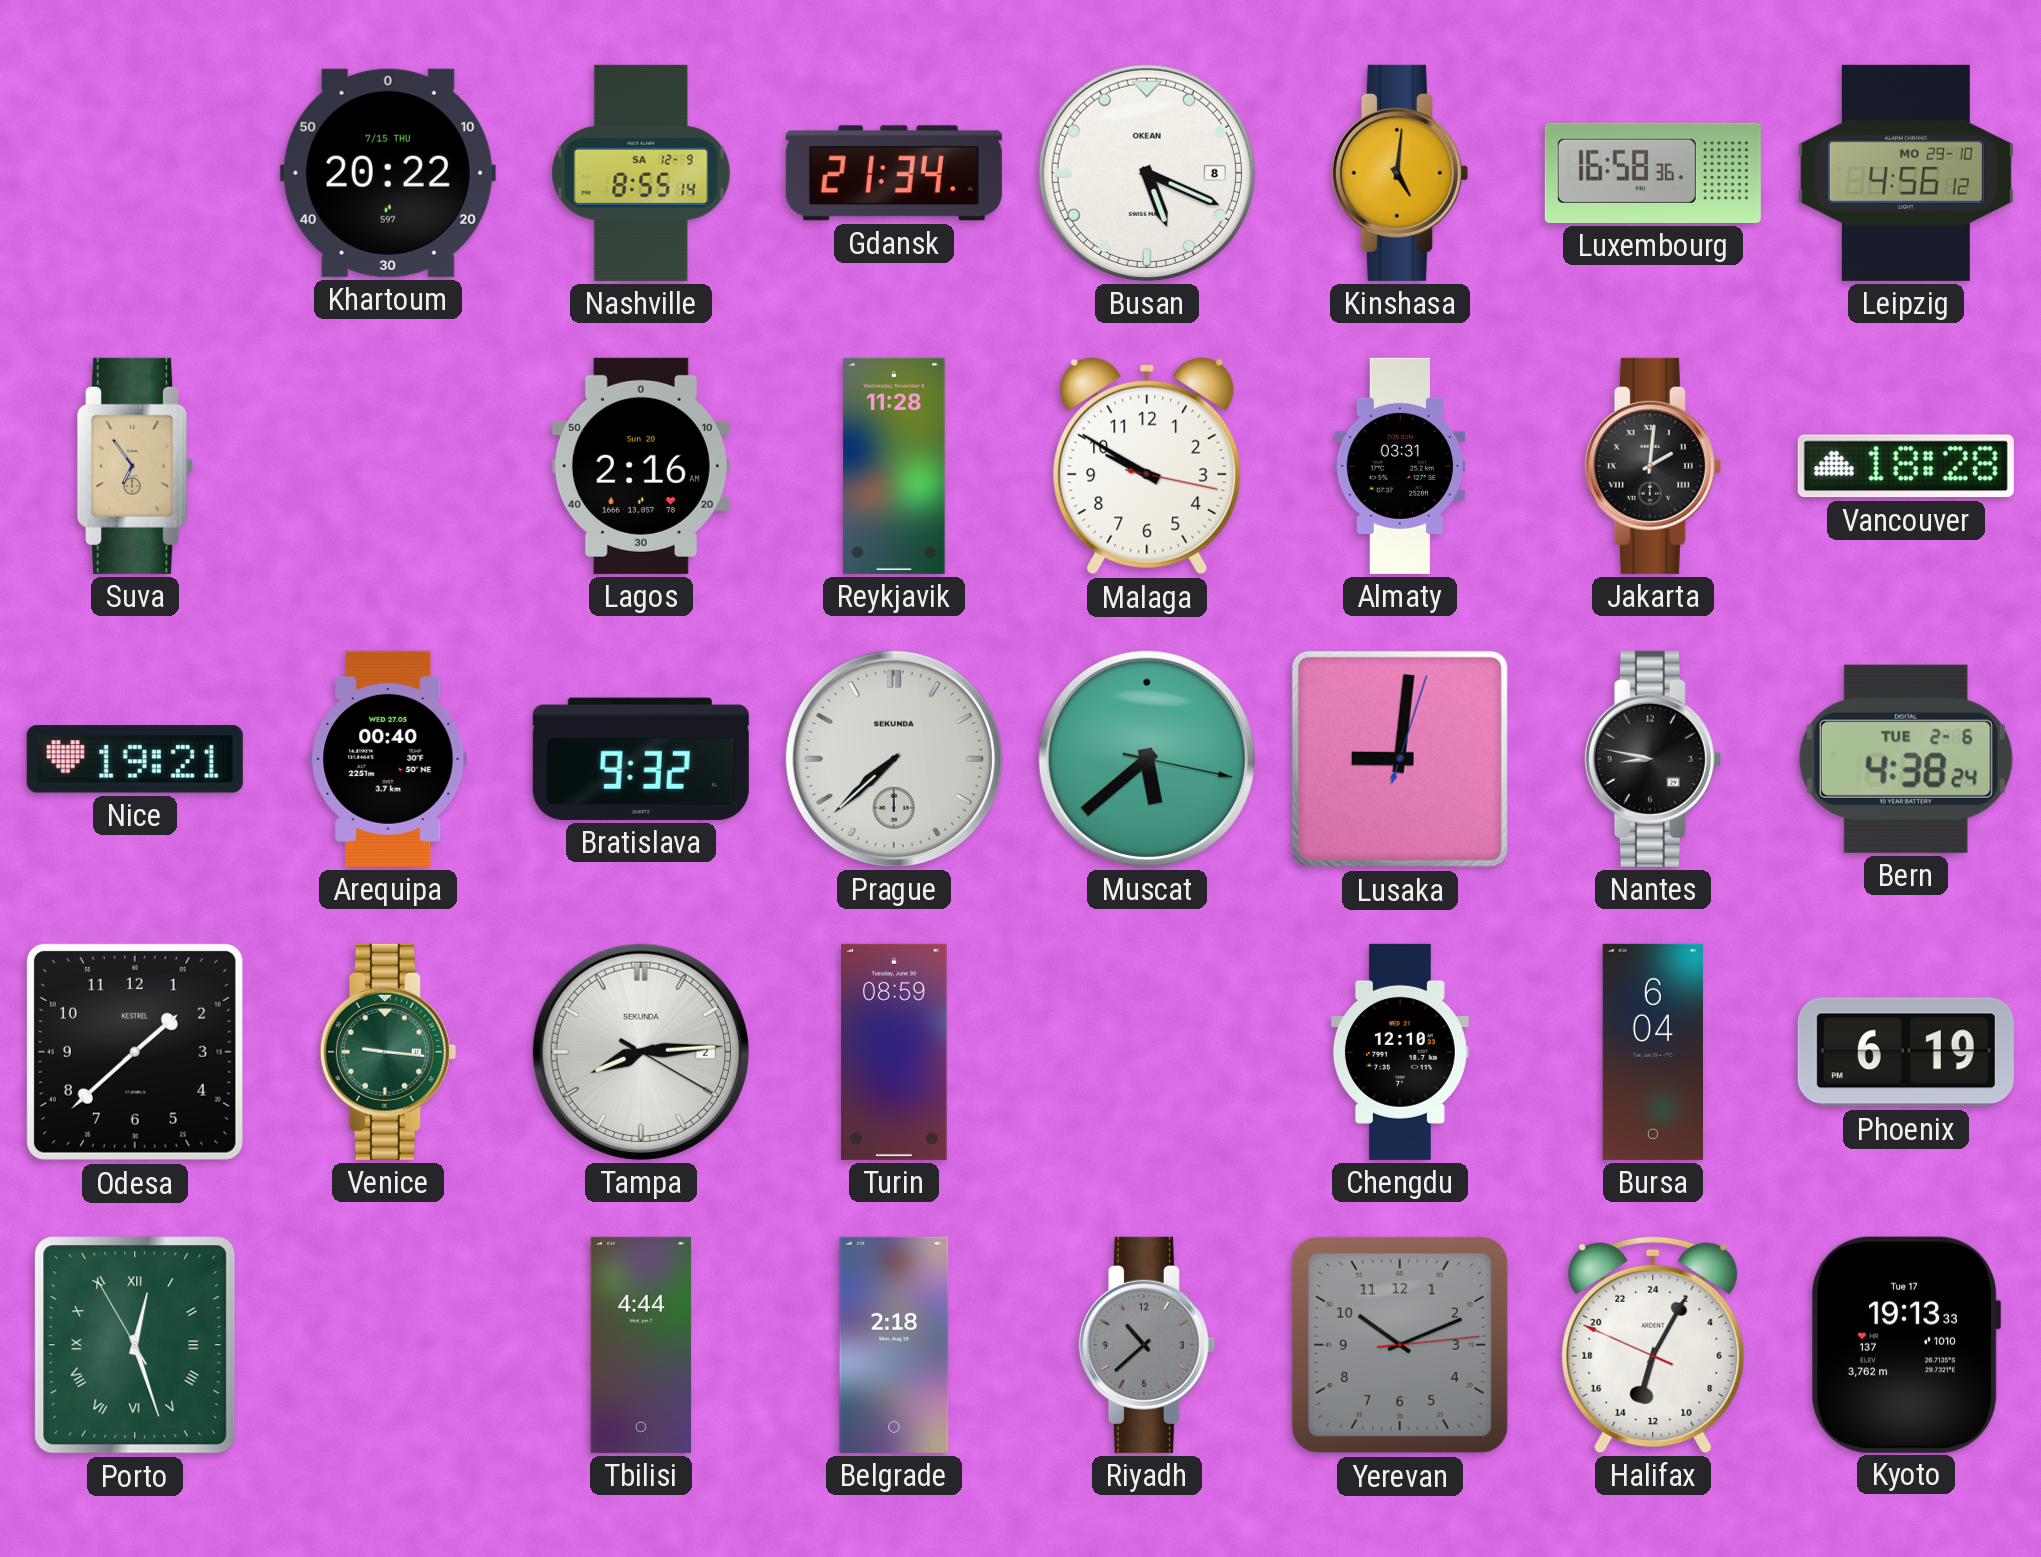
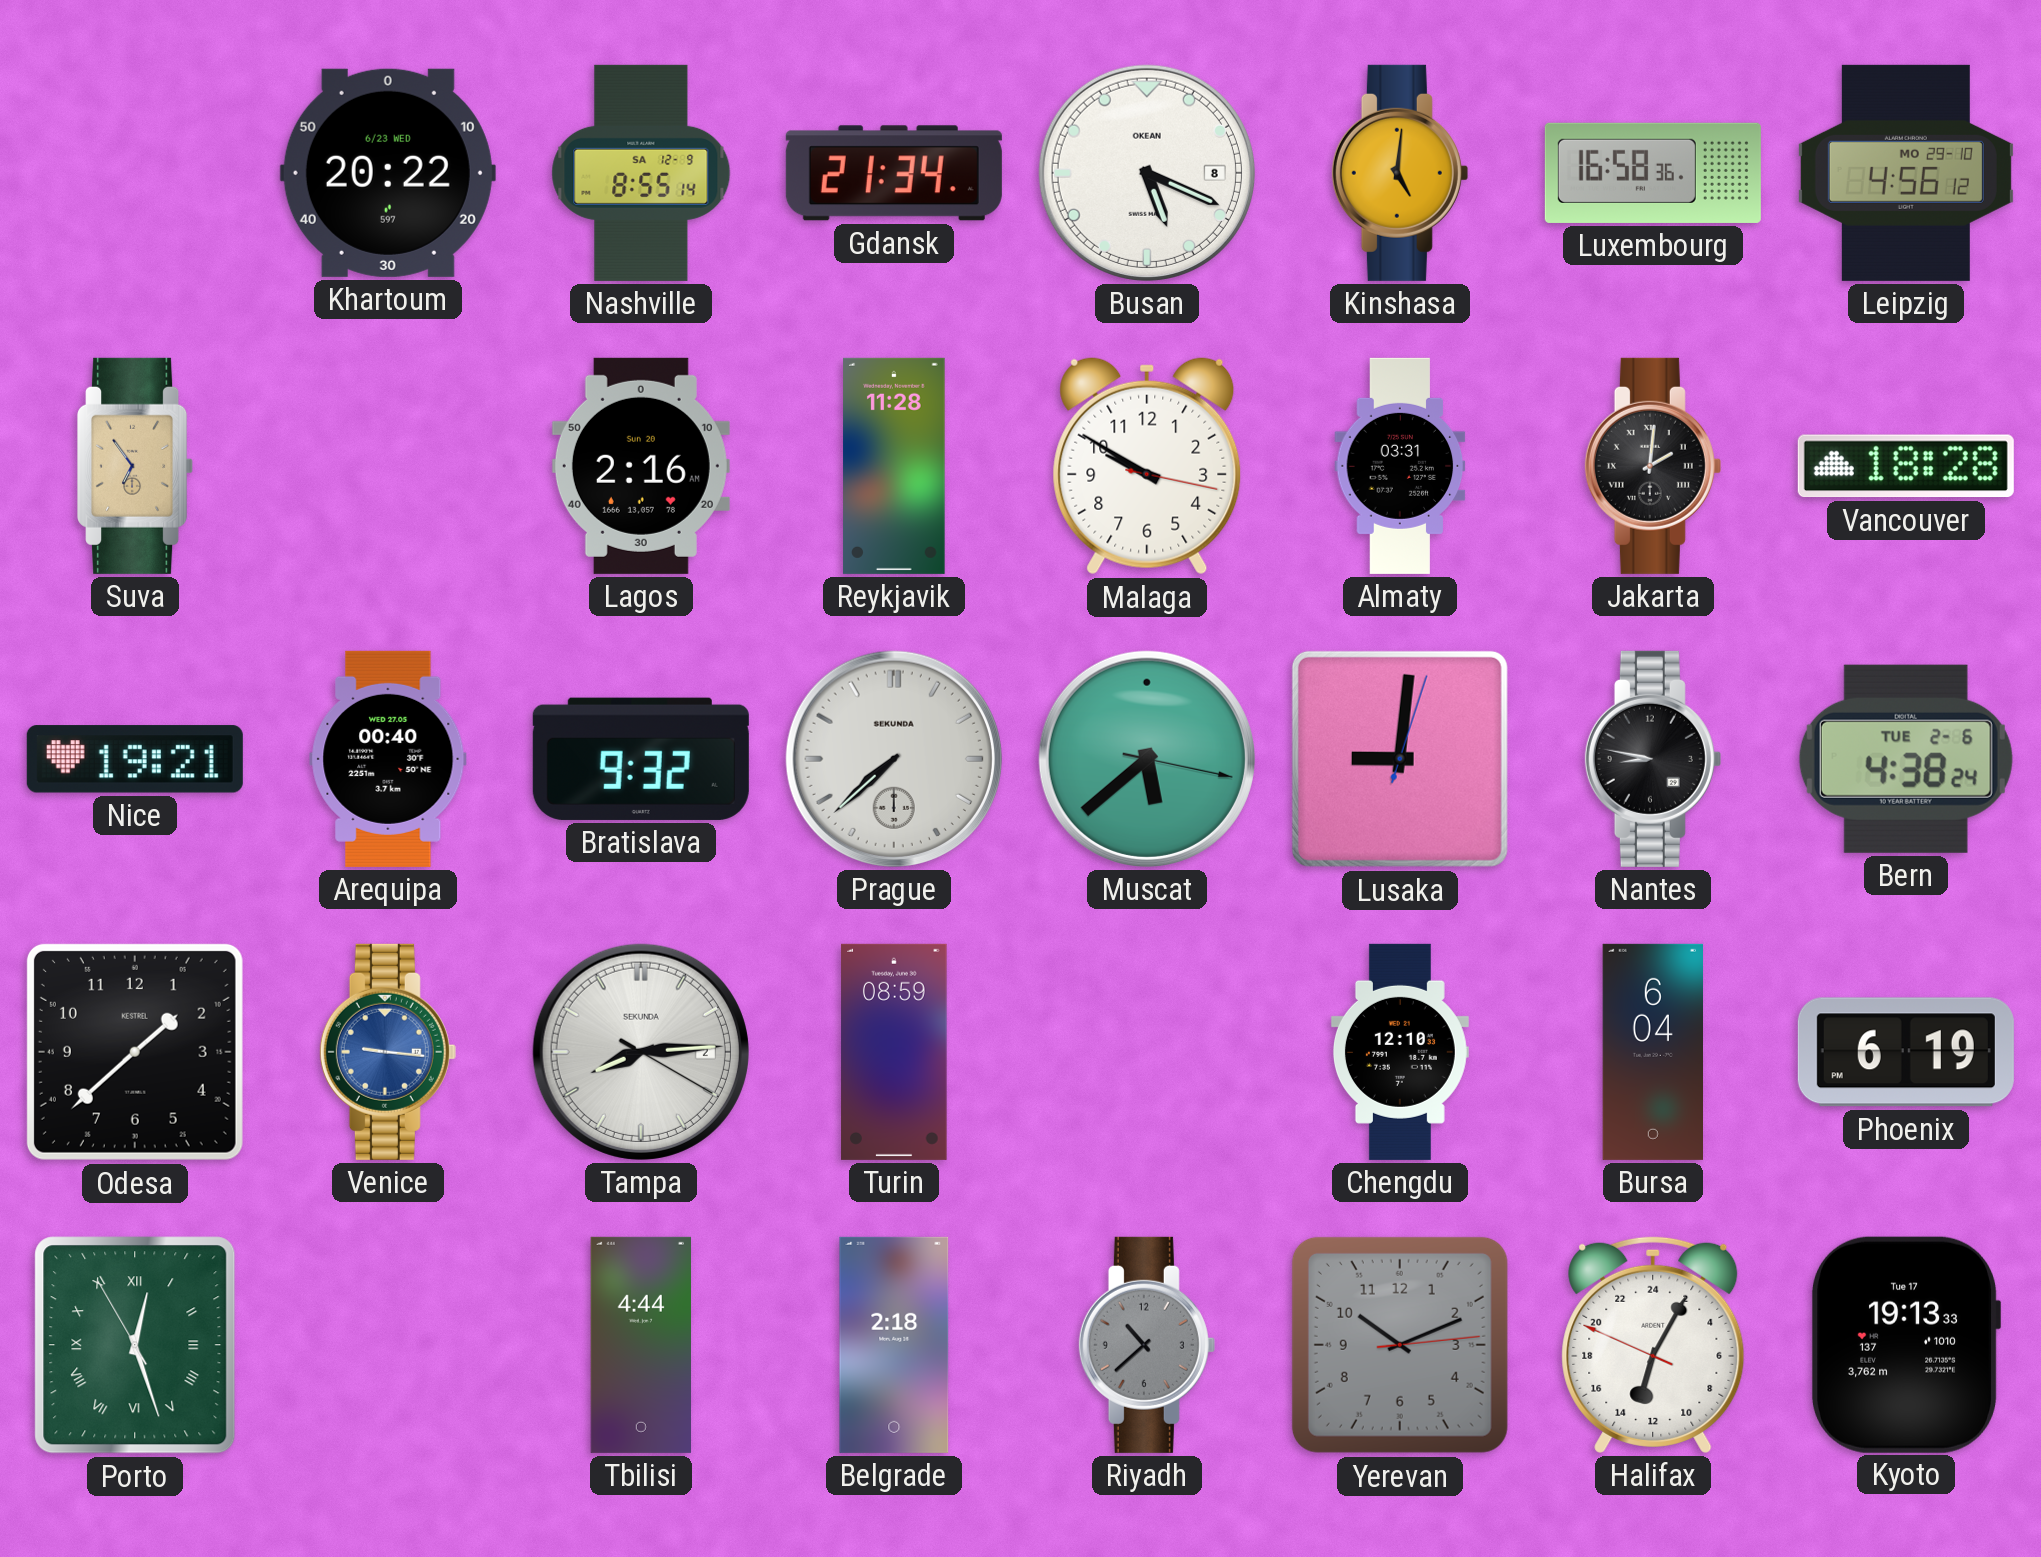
Khartoum date: 7/15 THU -> 6/23 WED
Venice dial: green -> blue
